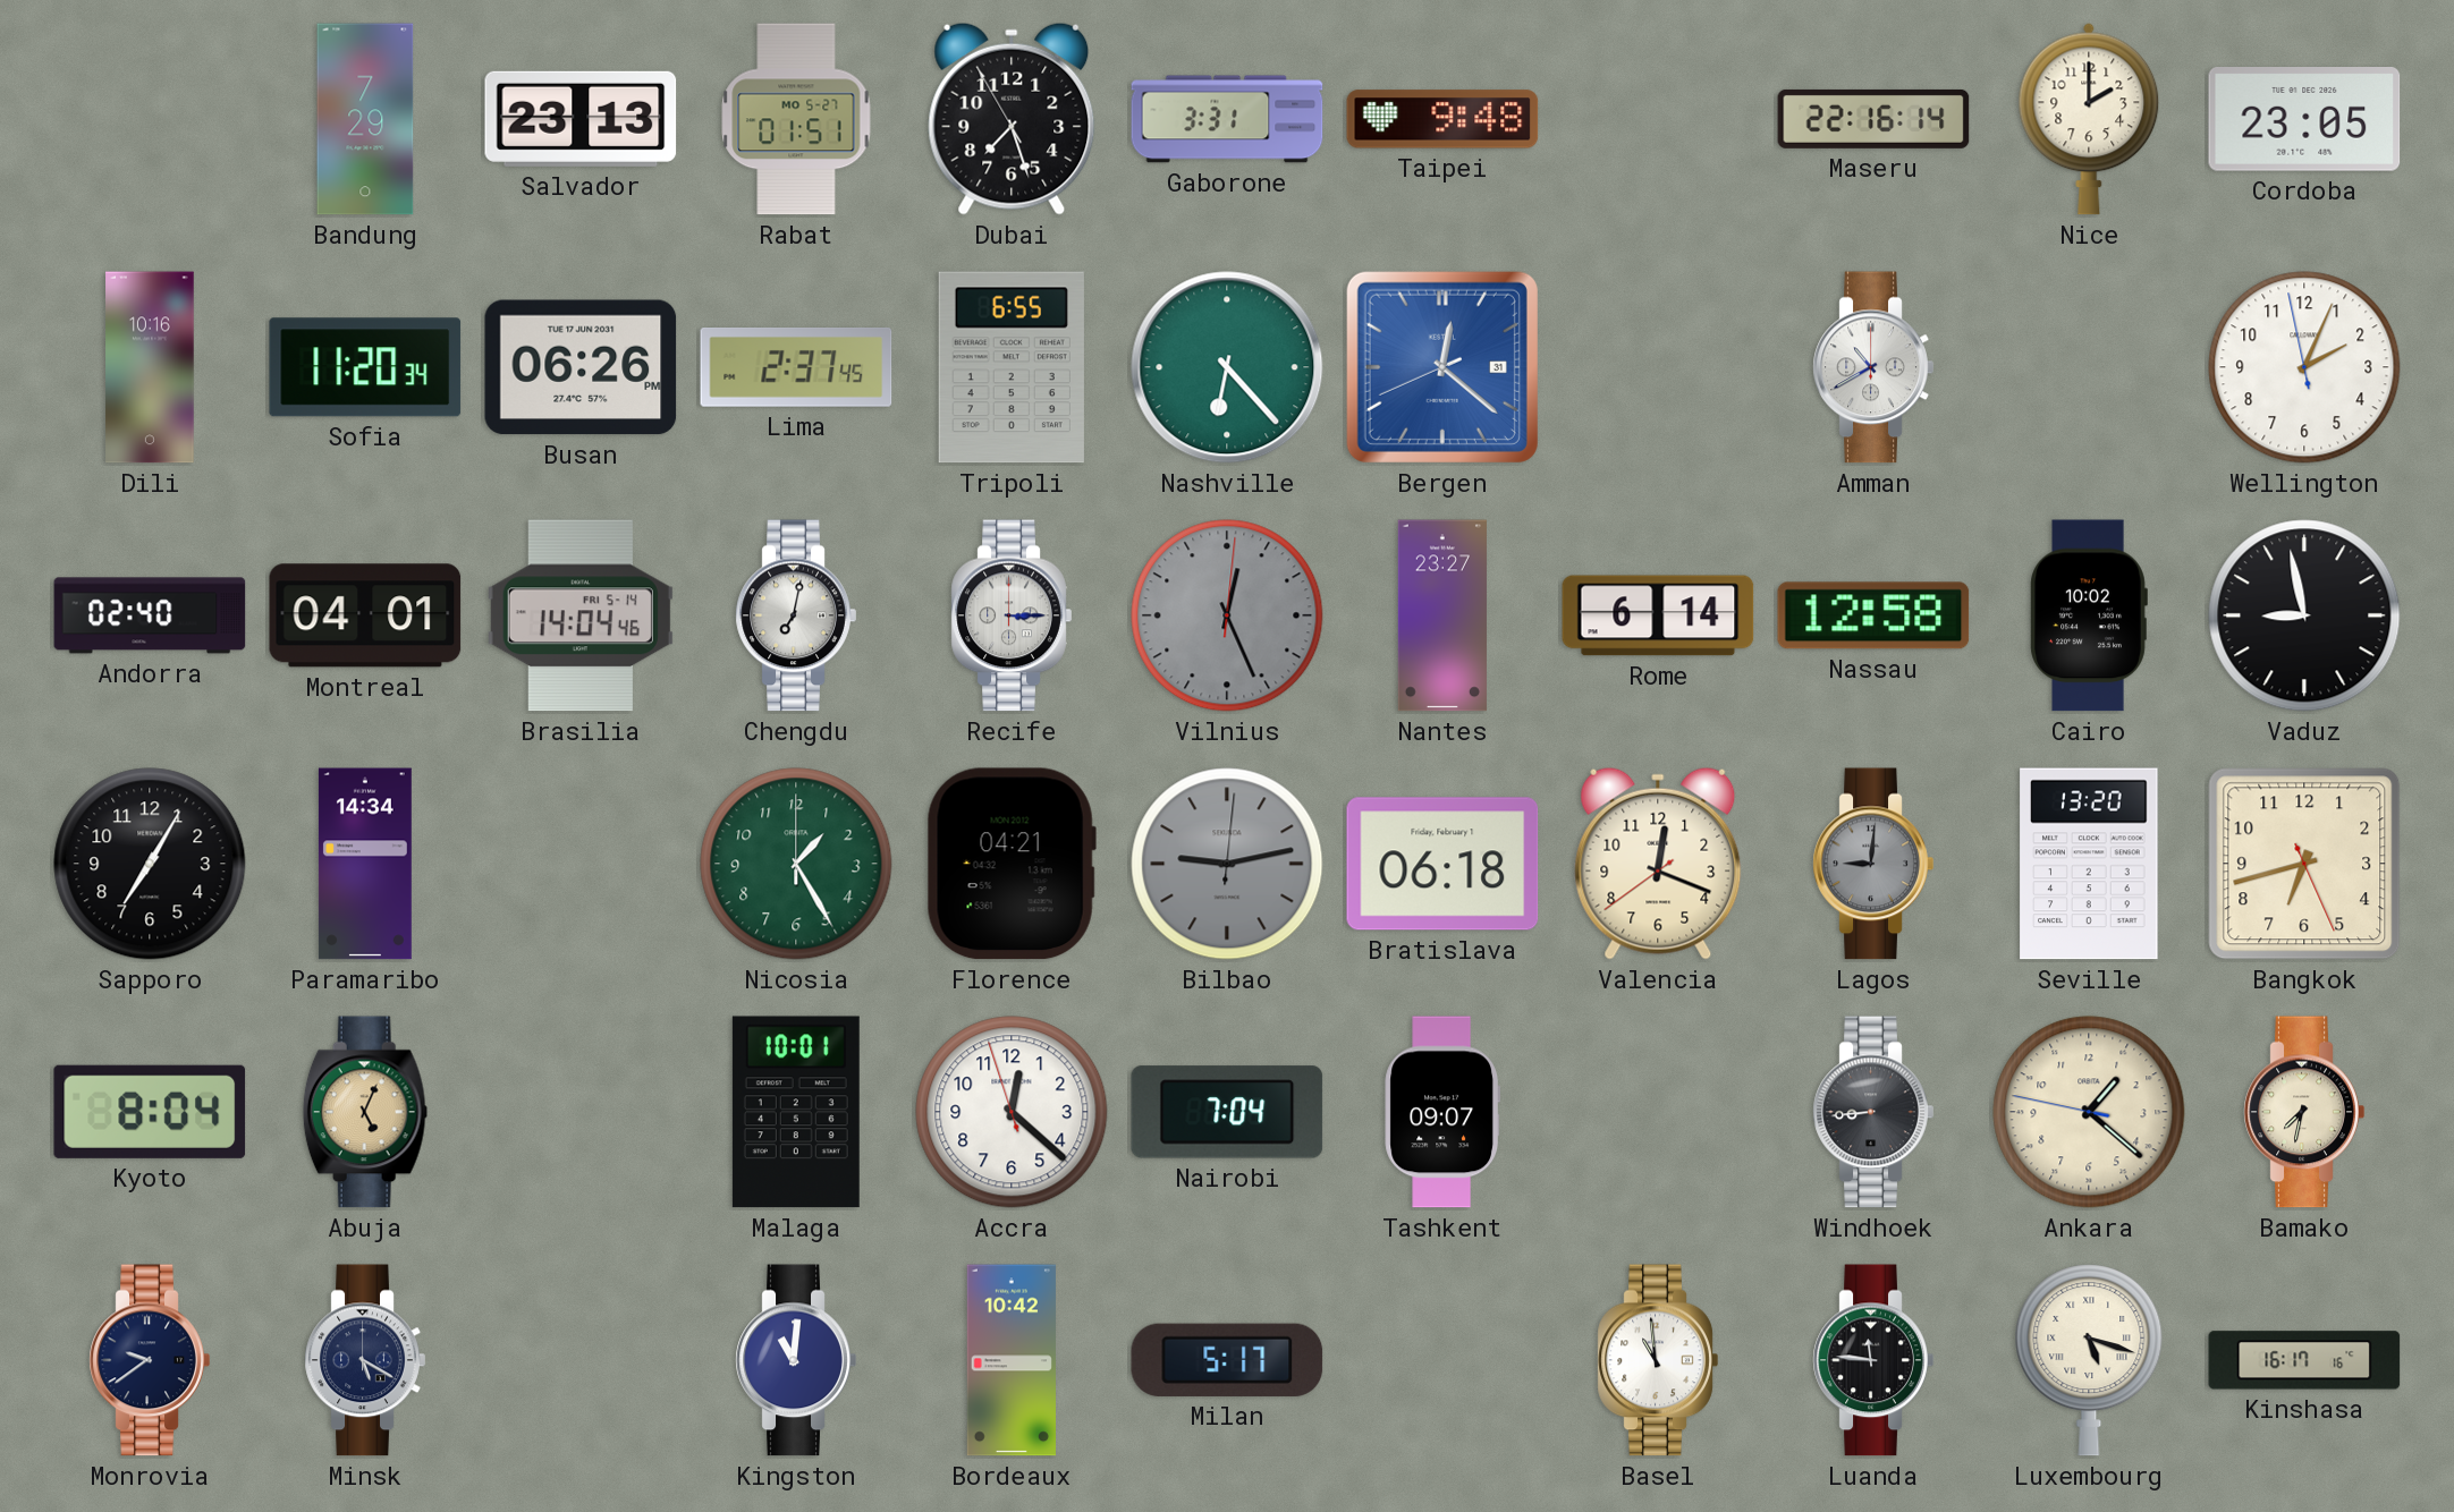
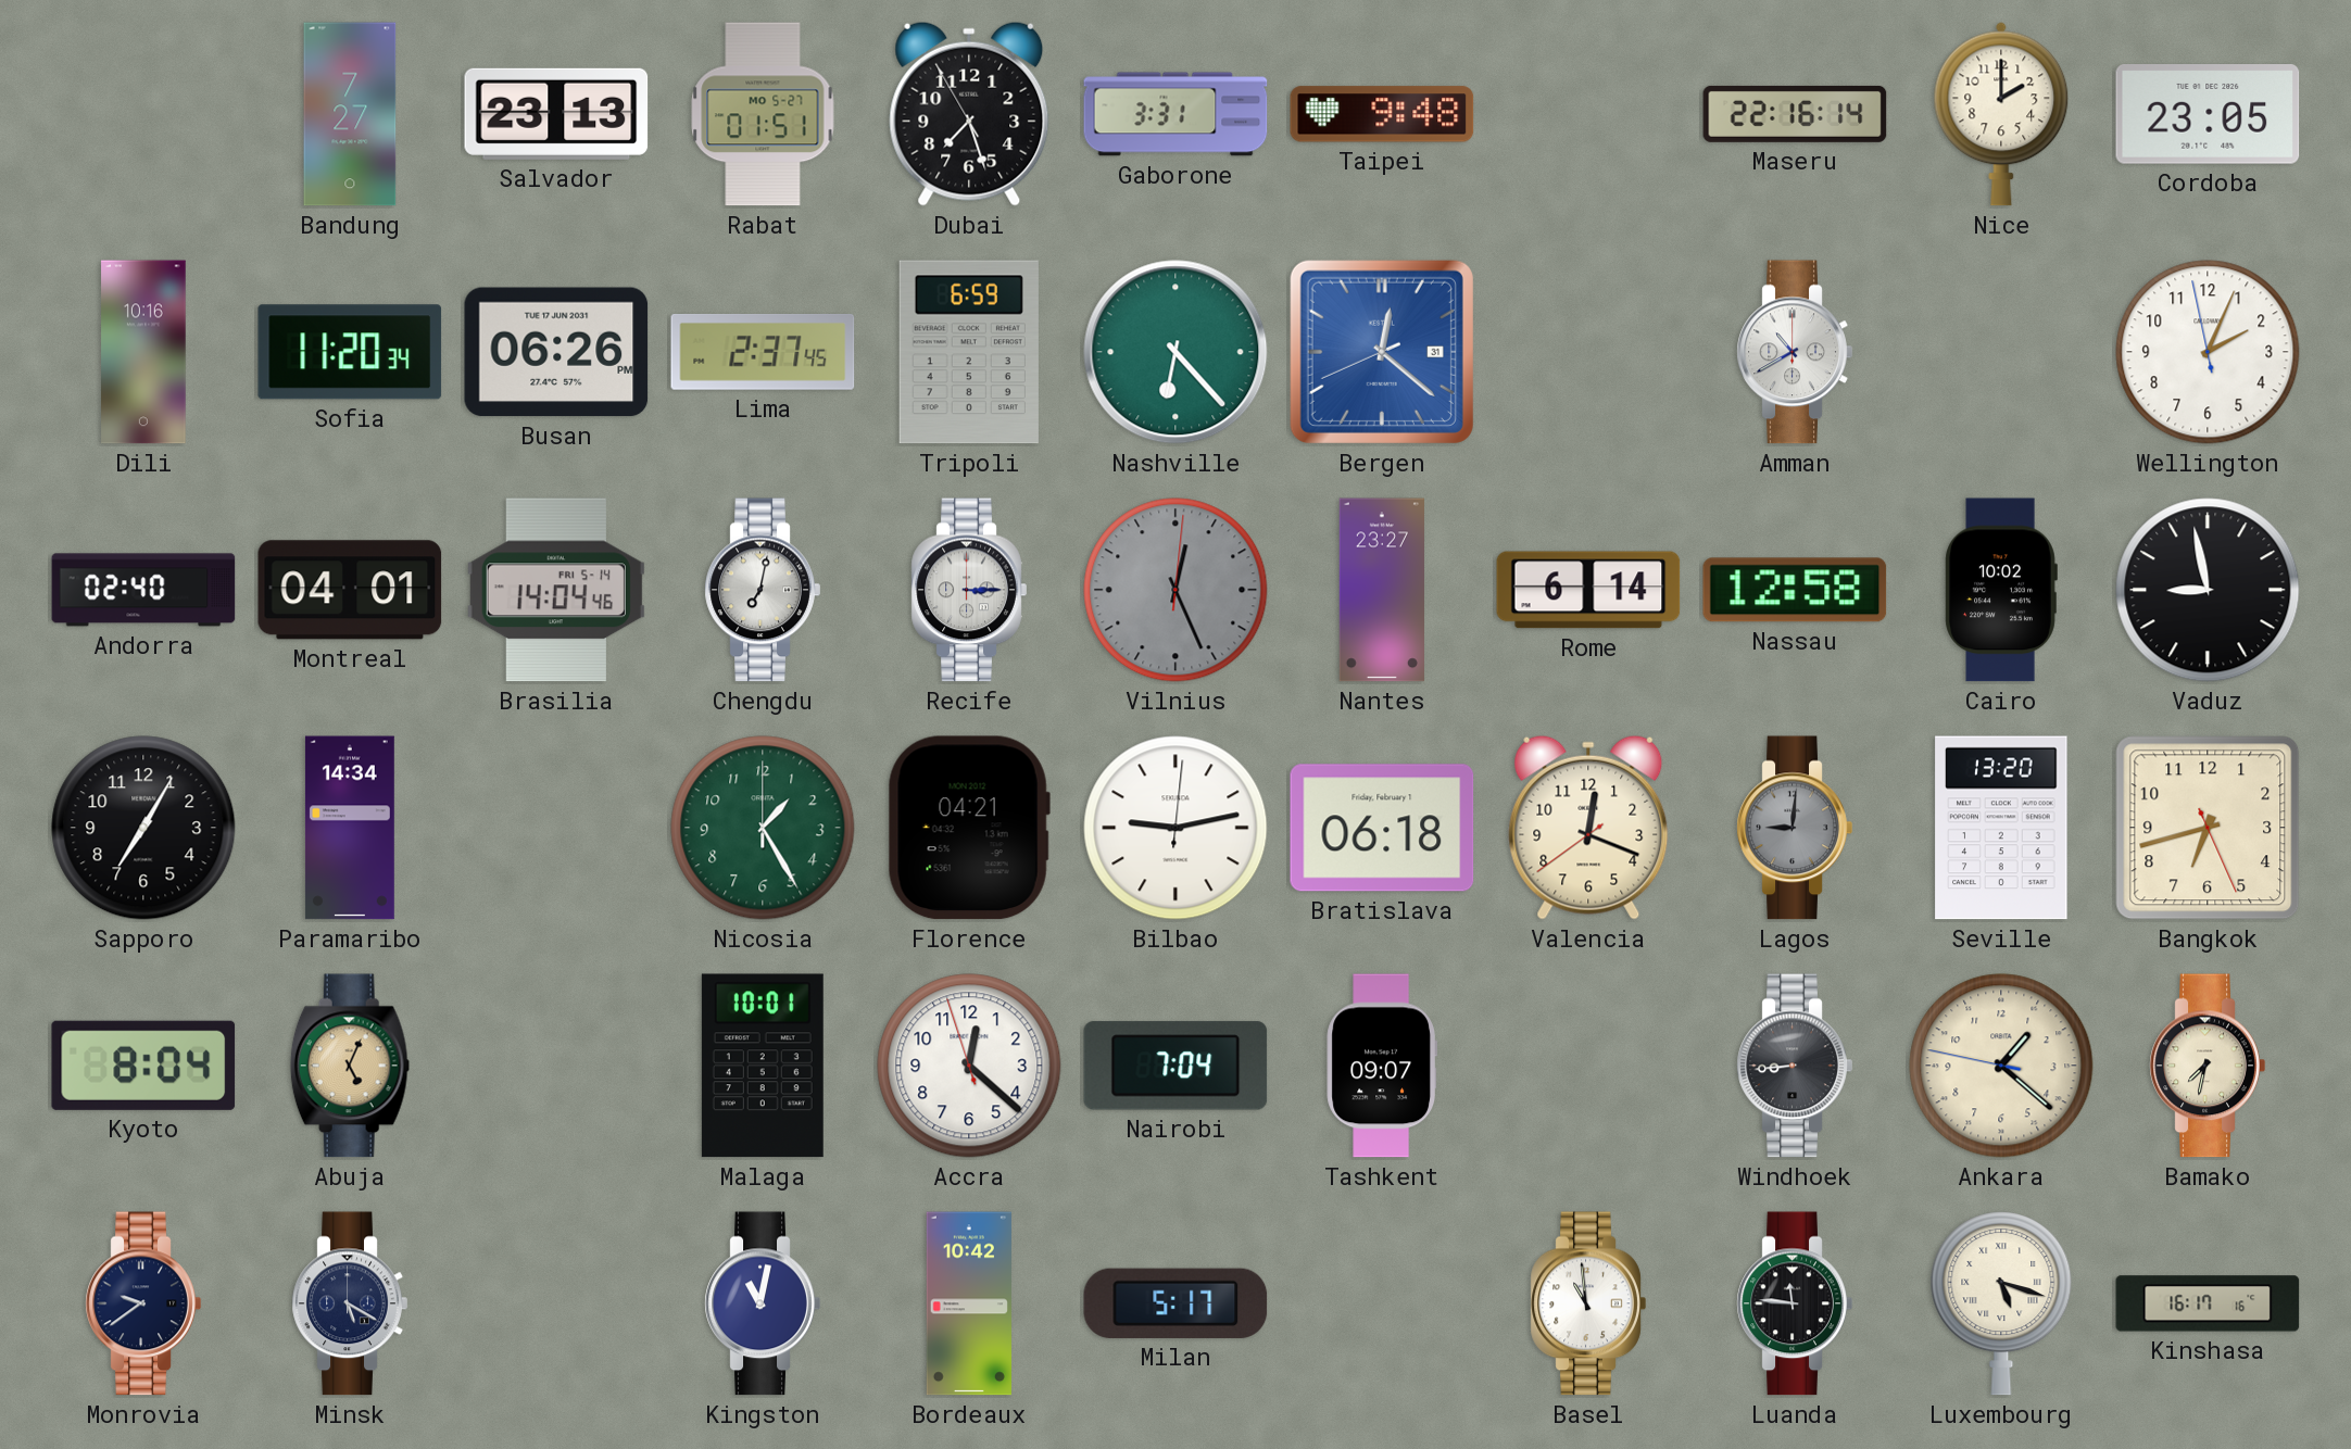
Bandung: 7:29 -> 7:27
Tripoli: 6:55 -> 6:59
Bilbao dial: grey -> white
Kingston: 11:01 -> 11:02
